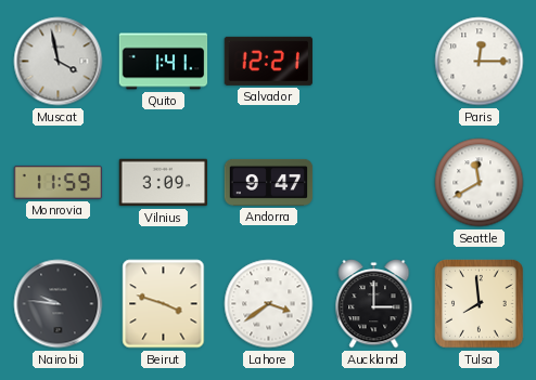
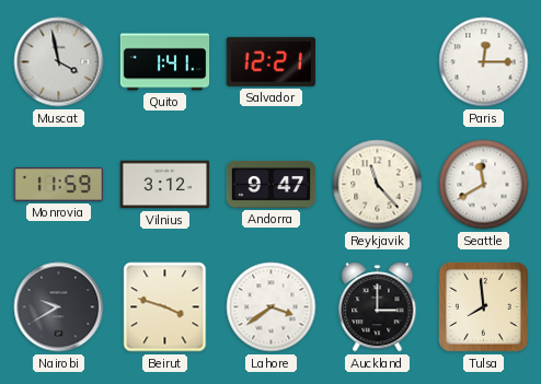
Vilnius: 3:09 -> 3:12
Reykjavik: none -> 11:23
Nairobi: 9:46 -> 9:40
